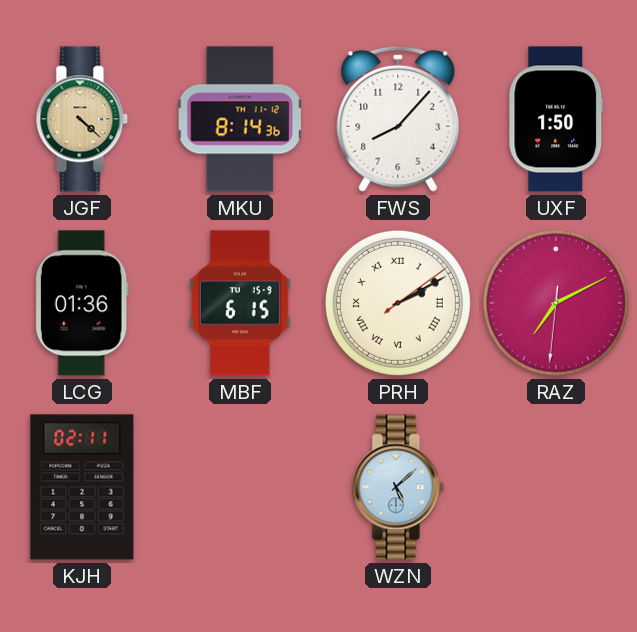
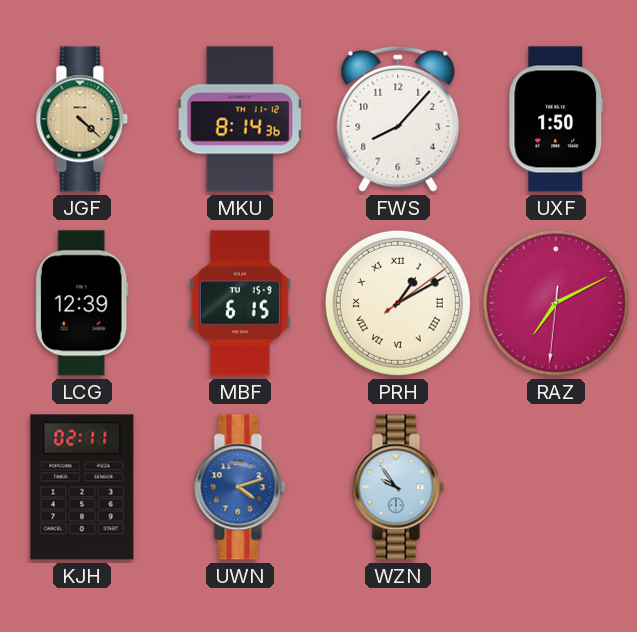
LCG: 01:36 -> 12:39
PRH: 2:10 -> 1:10
UWN: none -> 4:12
WZN: 5:08 -> 9:54
